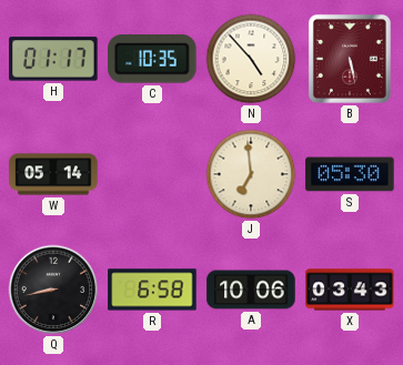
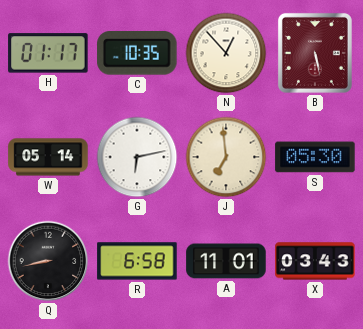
N: 4:53 -> 12:53
G: none -> 6:13
A: 10:06 -> 11:01
